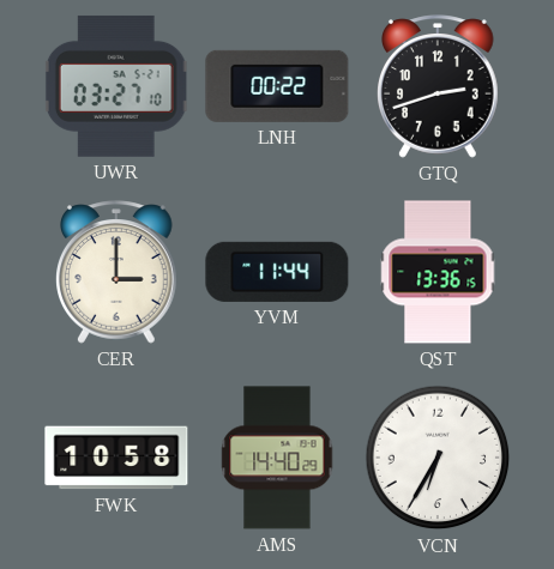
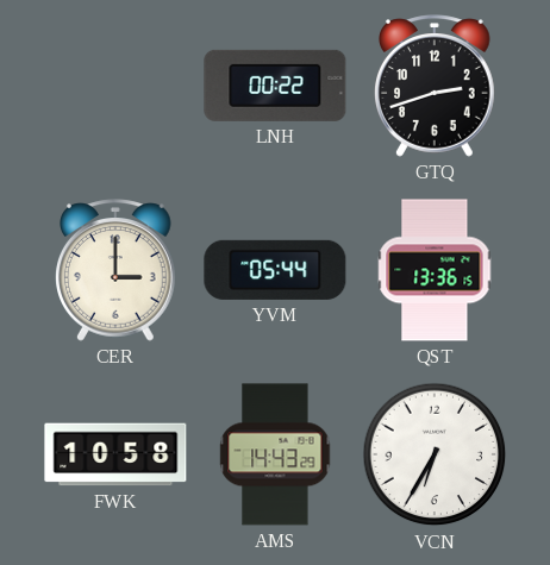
UWR: 03:27 -> none
YVM: 11:44 -> 05:44
AMS: 14:40 -> 14:43
